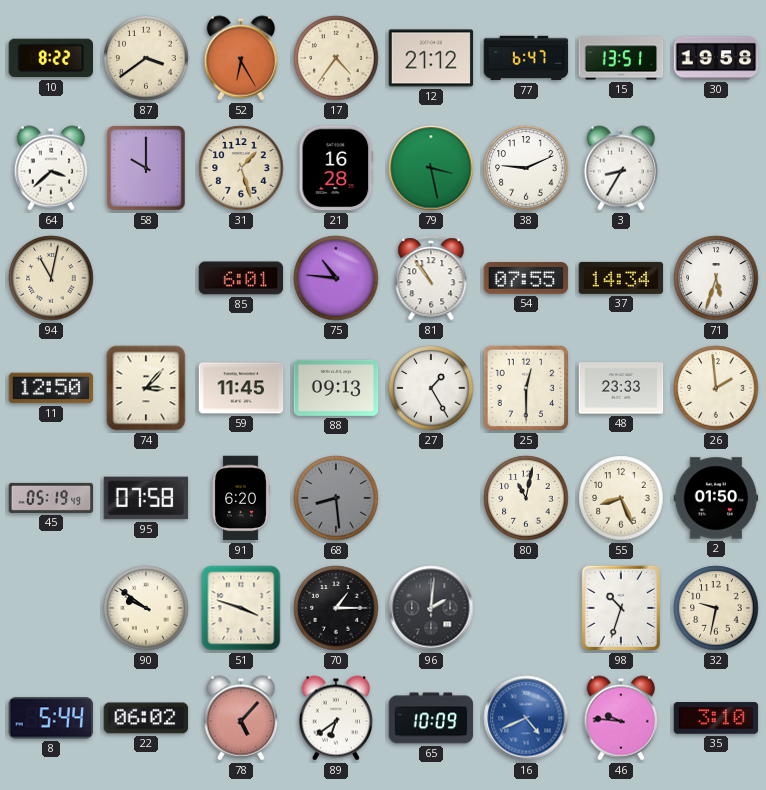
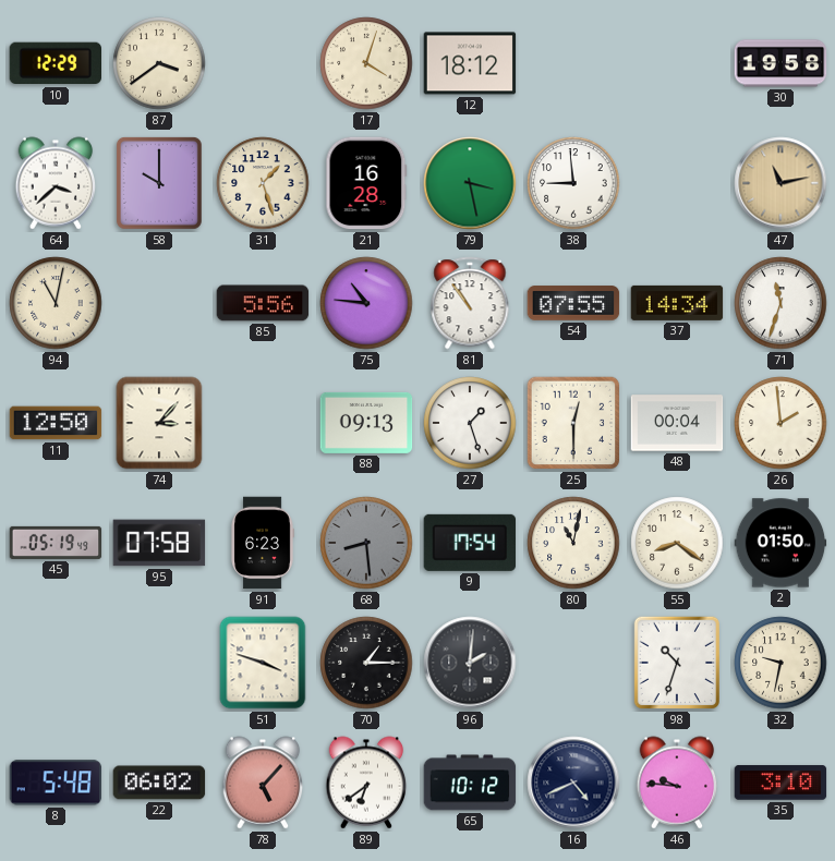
10: 8:22 -> 12:29
52: 6:25 -> none
17: 4:36 -> 4:03
12: 21:12 -> 18:12
77: 6:47 -> none
15: 13:51 -> none
38: 9:11 -> 8:59
3: 8:35 -> none
47: none -> 11:13
85: 6:01 -> 5:56
71: 5:33 -> 11:33
59: 11:45 -> none
27: 1:25 -> 1:27
48: 23:33 -> 00:04
91: 6:20 -> 6:23
9: none -> 17:54
55: 8:26 -> 8:21
90: 9:51 -> none
8: 5:44 -> 5:48
65: 10:09 -> 10:12
16 dial: blue -> navy
